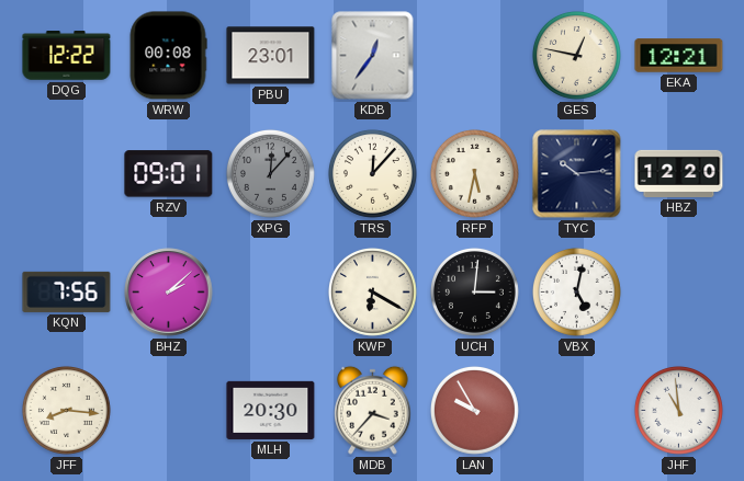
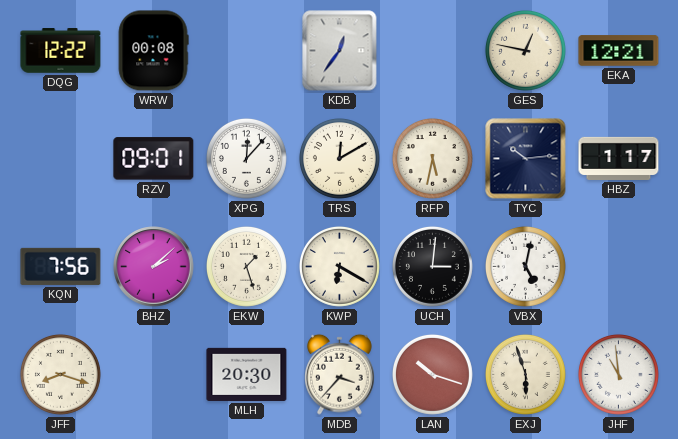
PBU: 23:01 -> none
XPG dial: grey -> white
TRS: 12:07 -> 12:10
HBZ: 12:20 -> 1:17
EKW: none -> 1:27
JFF: 8:16 -> 8:18
LAN: 9:55 -> 10:18
EXJ: none -> 5:57
